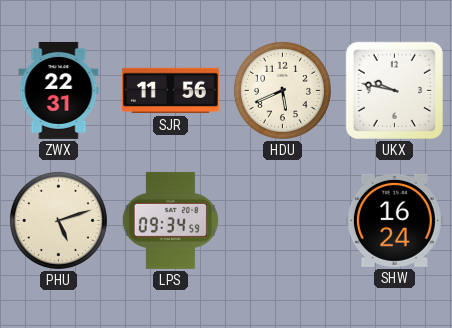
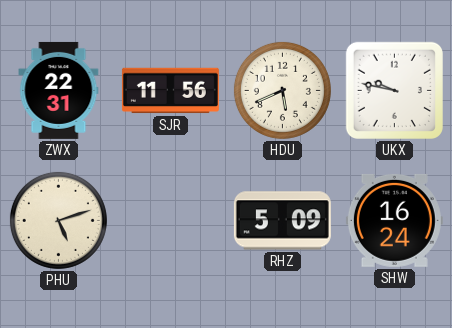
LPS: 09:34 -> none
RHZ: none -> 5:09
